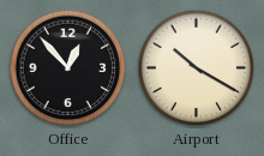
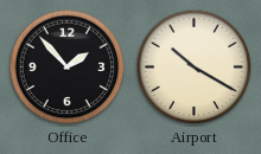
Office: 12:53 -> 1:53
